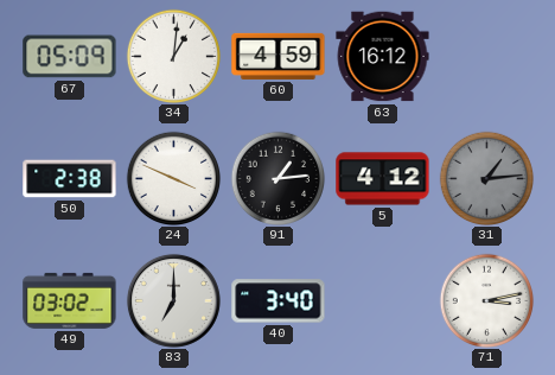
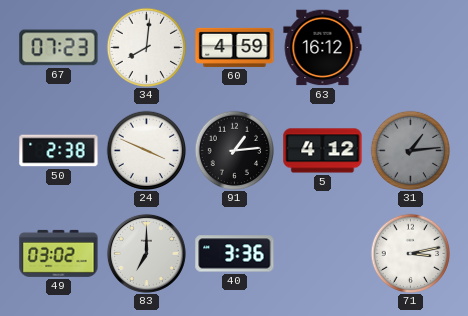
67: 05:09 -> 07:23
34: 1:01 -> 8:01
40: 3:40 -> 3:36
